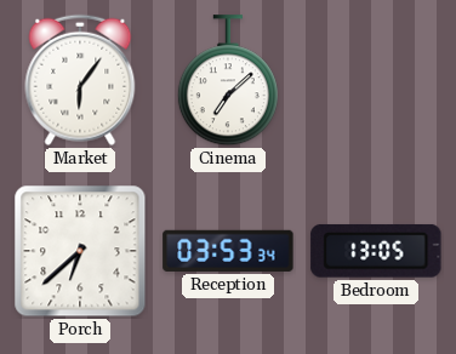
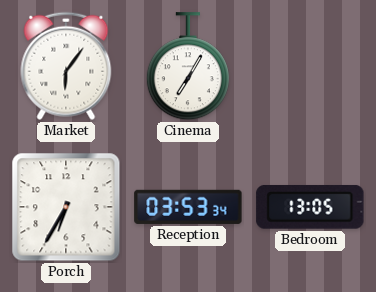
Cinema: 7:08 -> 7:05
Porch: 6:38 -> 6:35
